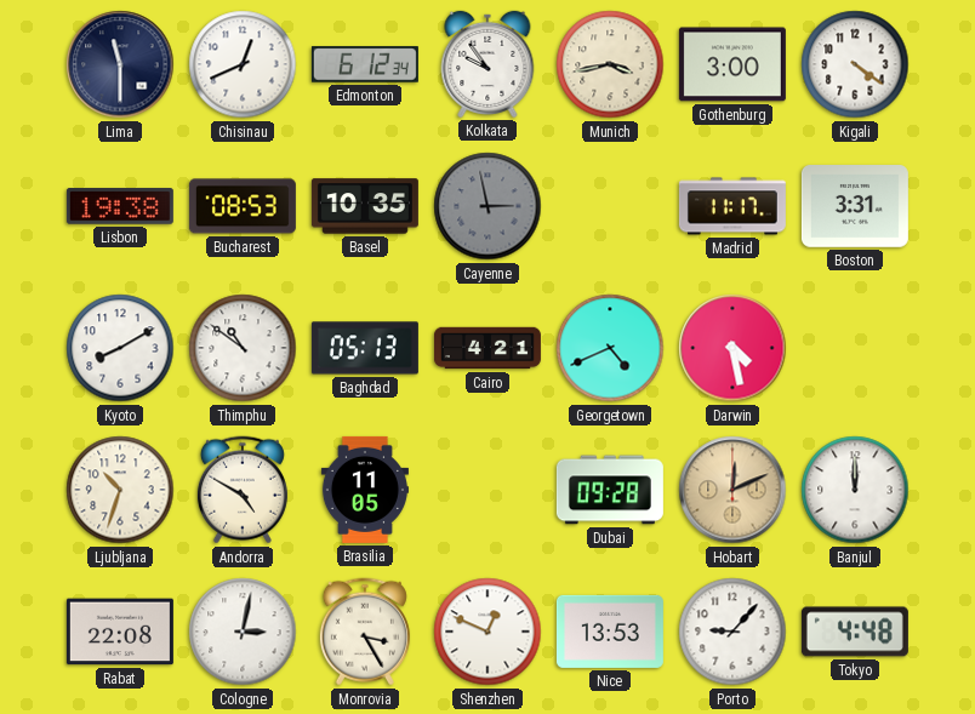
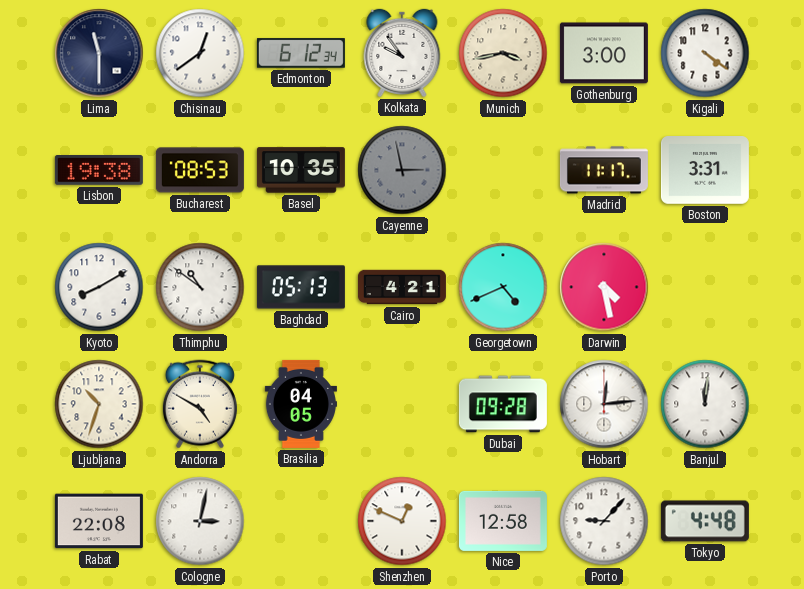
Chisinau: 12:41 -> 12:39
Brasilia: 11:05 -> 04:05
Hobart: 12:11 -> 12:14
Hobart dial: champagne -> white
Banjul: 12:00 -> 12:01
Monrovia: 3:25 -> none
Nice: 13:53 -> 12:58
